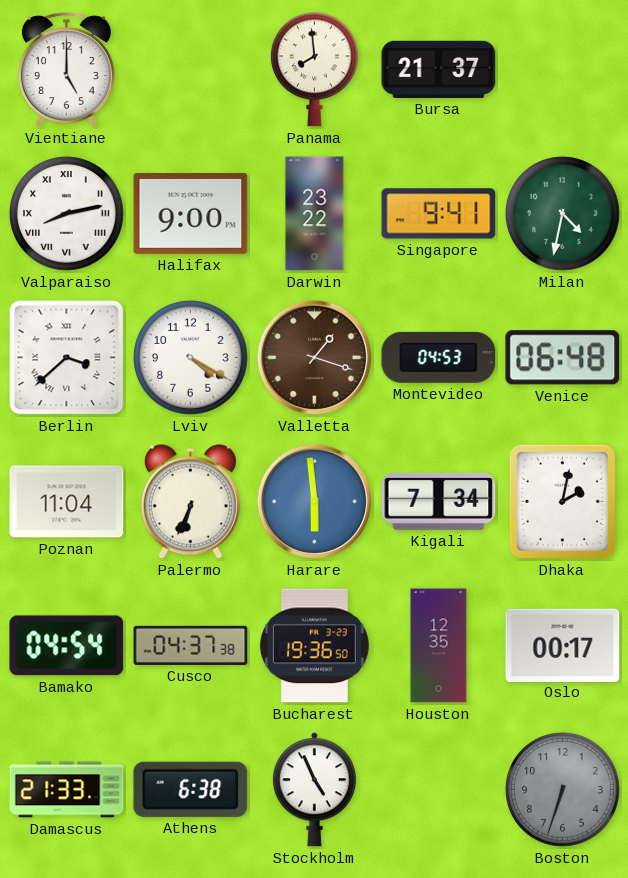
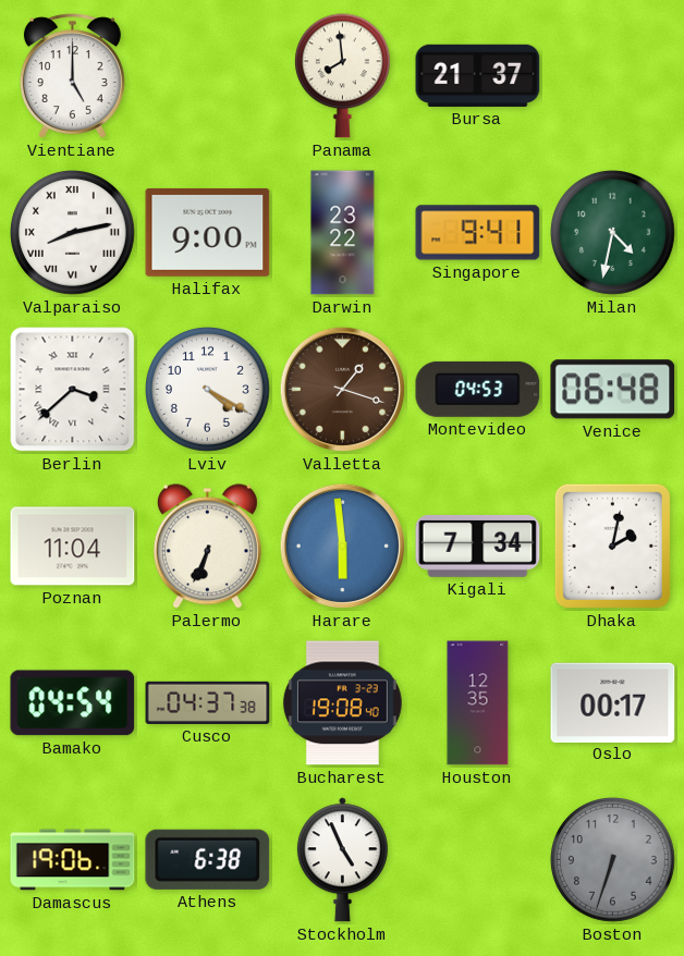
Bucharest: 19:36 -> 19:08
Damascus: 21:33 -> 19:06
